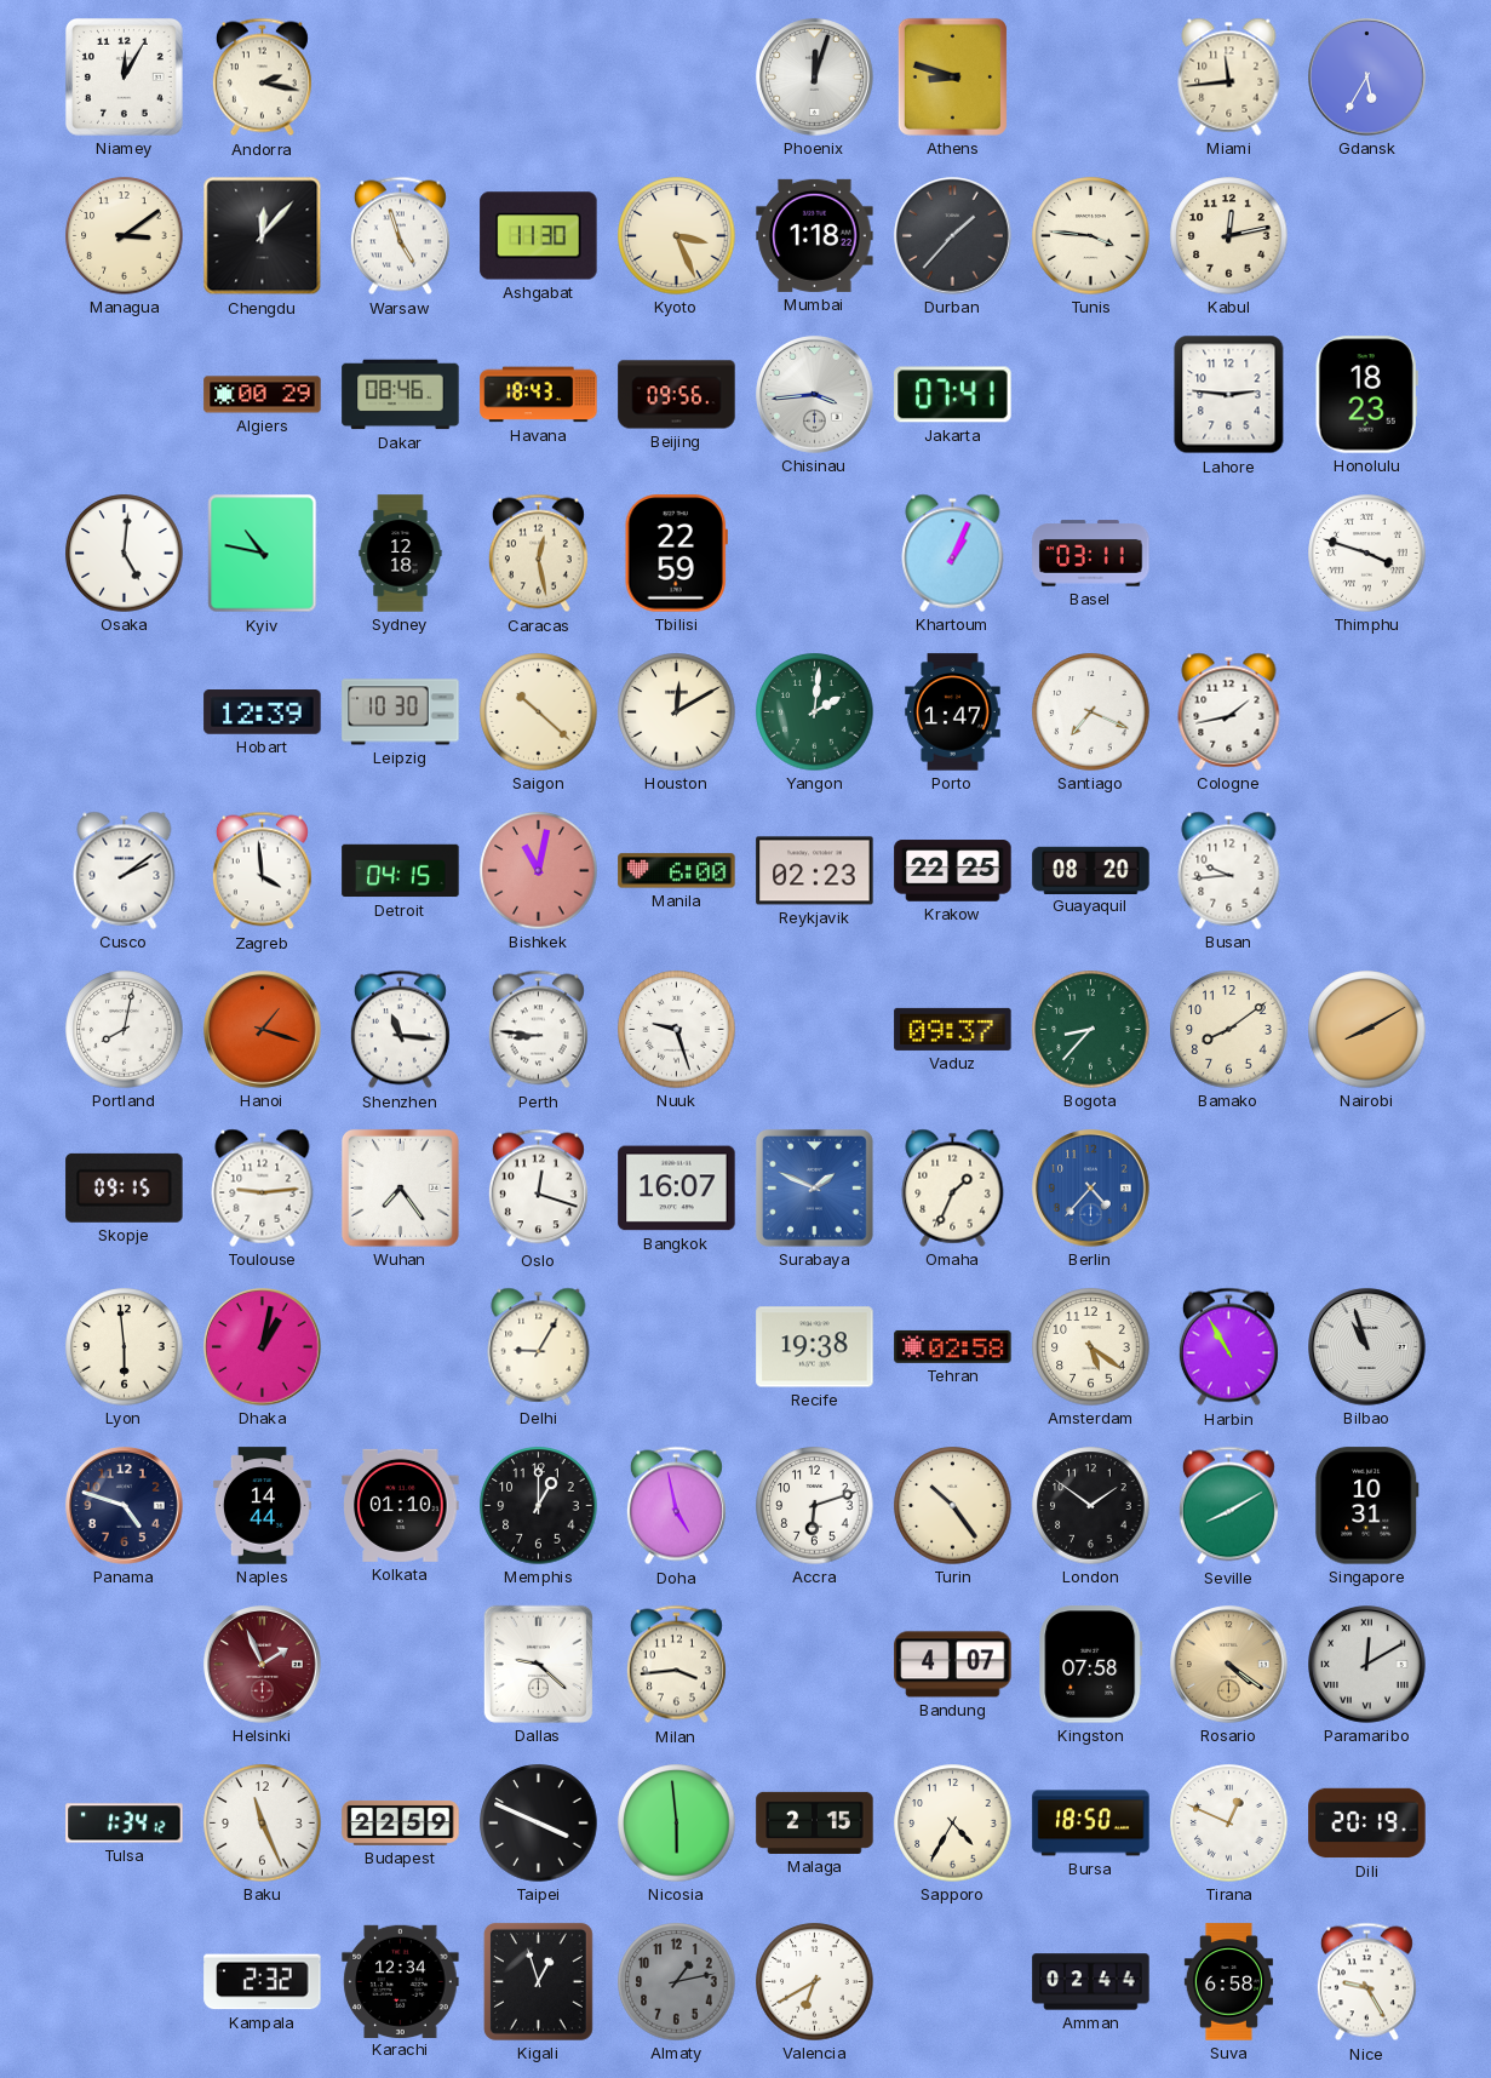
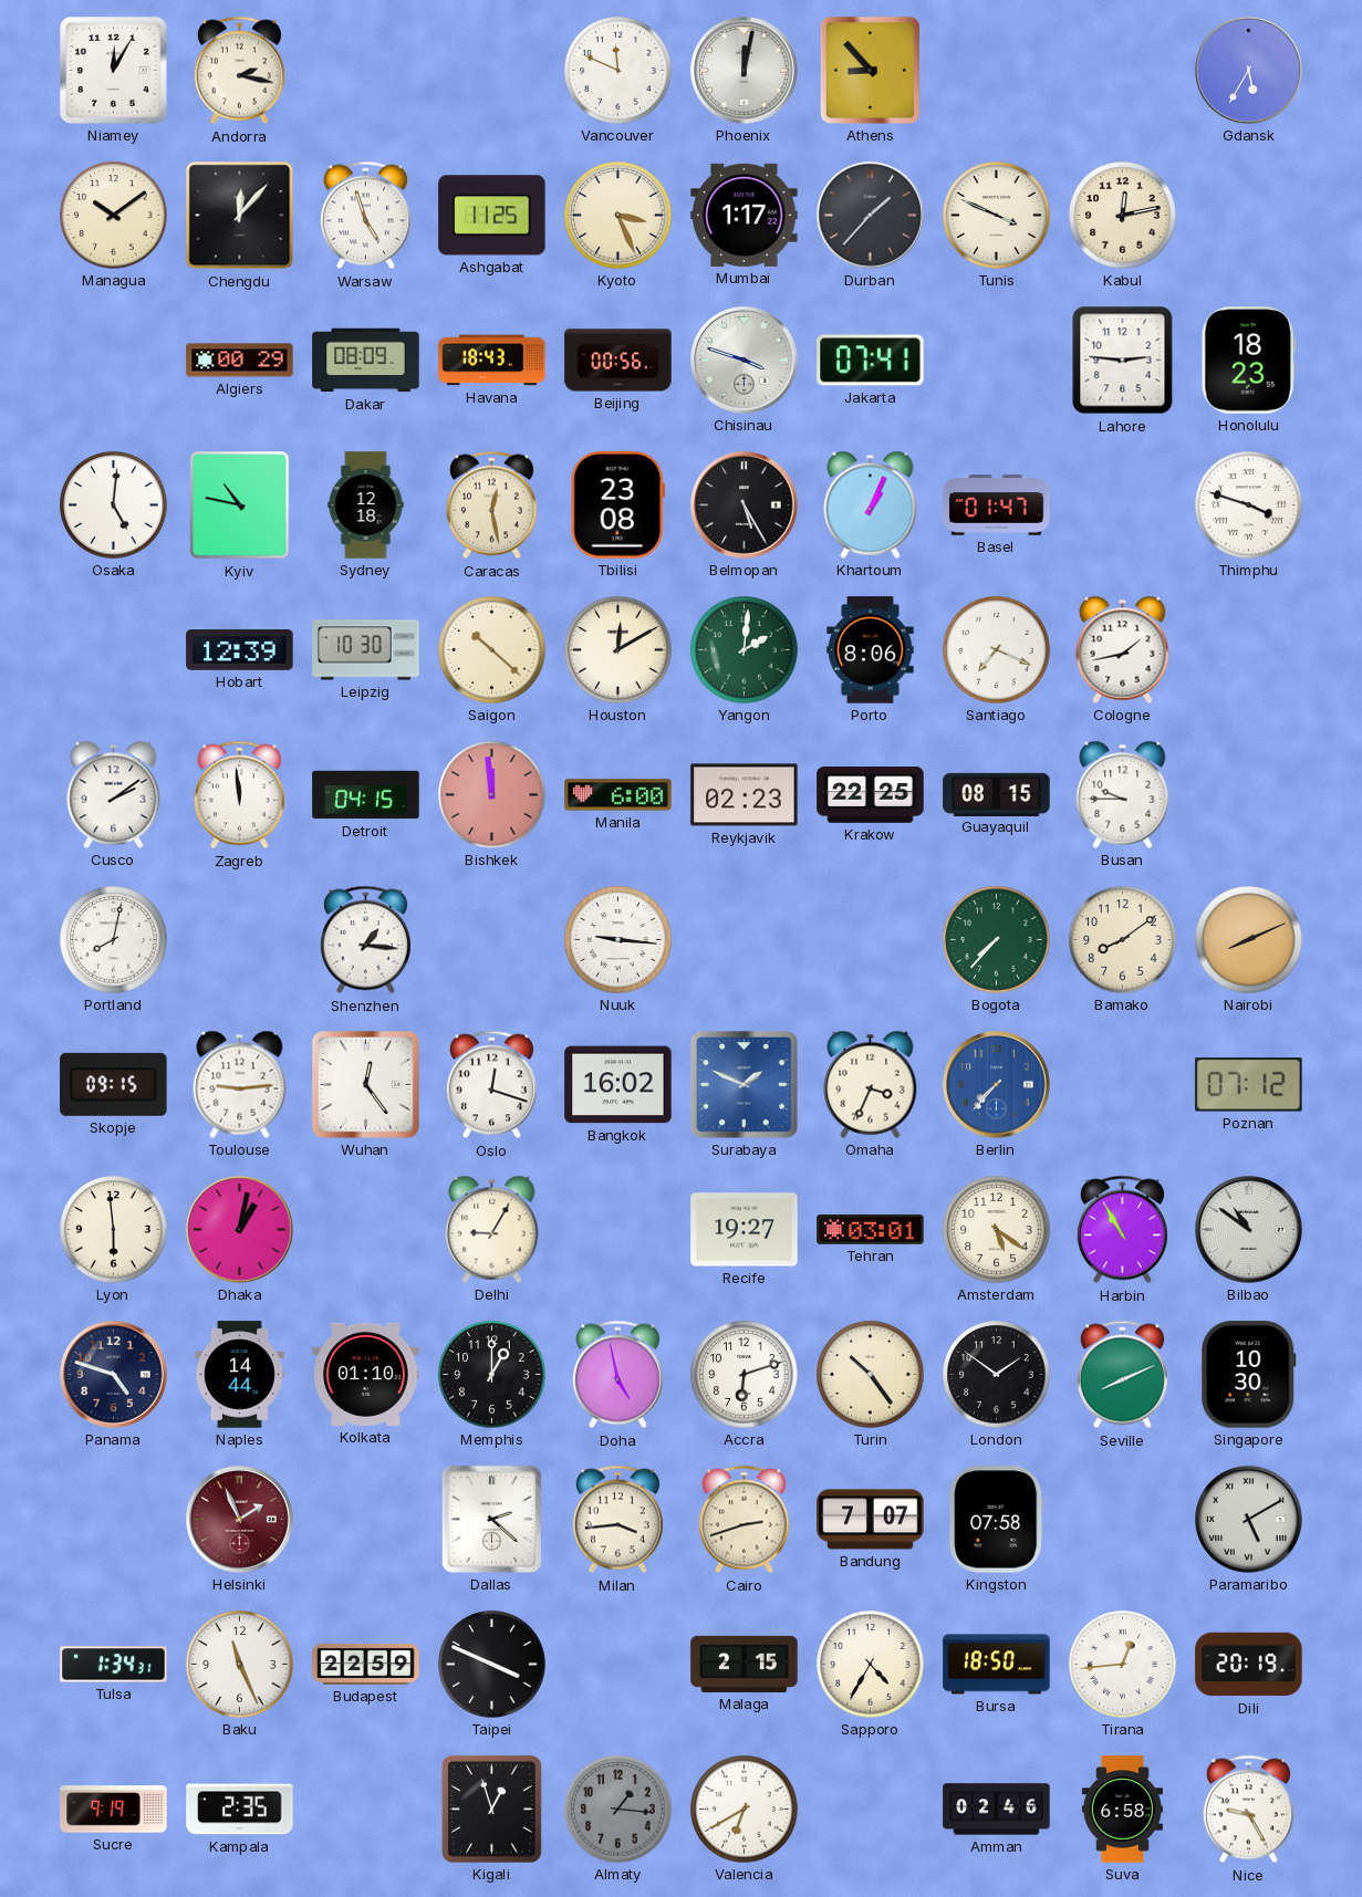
Vancouver: none -> 11:49
Phoenix: 12:03 -> 12:02
Athens: 8:48 -> 8:53
Miami: 11:44 -> none
Managua: 3:09 -> 10:09
Ashgabat: 11:30 -> 11:25
Mumbai: 1:18 -> 1:17
Tunis: 3:46 -> 3:49
Dakar: 08:46 -> 08:09
Beijing: 09:56 -> 00:56
Chisinau: 3:44 -> 3:48
Tbilisi: 22:59 -> 23:08
Belmopan: none -> 5:25
Basel: 03:11 -> 01:47
Porto: 1:47 -> 8:06
Zagreb: 3:59 -> 11:59
Bishkek: 11:02 -> 11:59
Guayaquil: 08:20 -> 08:15
Busan: 9:44 -> 9:45
Hanoi: 1:18 -> none
Shenzhen: 11:16 -> 1:16
Perth: 8:46 -> none
Nuuk: 9:27 -> 9:16
Vaduz: 09:37 -> none
Bogota: 8:37 -> 7:37
Nairobi: 8:10 -> 8:11
Wuhan: 7:24 -> 12:24
Bangkok: 16:07 -> 16:02
Omaha: 1:34 -> 3:34
Berlin: 4:37 -> 7:37
Poznan: none -> 07:12
Recife: 19:38 -> 19:27
Tehran: 02:58 -> 03:01
Bilbao: 10:57 -> 10:51
Seville: 8:10 -> 8:11
Singapore: 10:31 -> 10:30
Dallas: 9:22 -> 2:22
Cairo: none -> 2:42
Bandung: 4:07 -> 7:07
Rosario: 4:21 -> none
Paramaribo: 12:10 -> 5:10
Tulsa: 1:34:12 -> 1:34:31
Nicosia: 5:59 -> none
Tirana: 12:49 -> 12:44
Sucre: none -> 9:19
Kampala: 2:32 -> 2:35
Karachi: 12:34 -> none
Almaty: 1:13 -> 1:16
Amman: 02:44 -> 02:46
